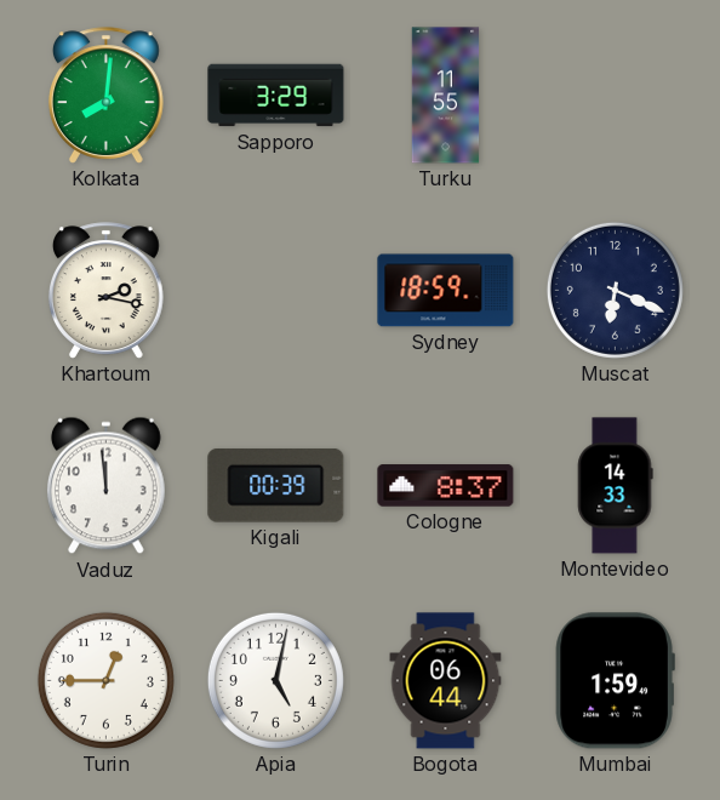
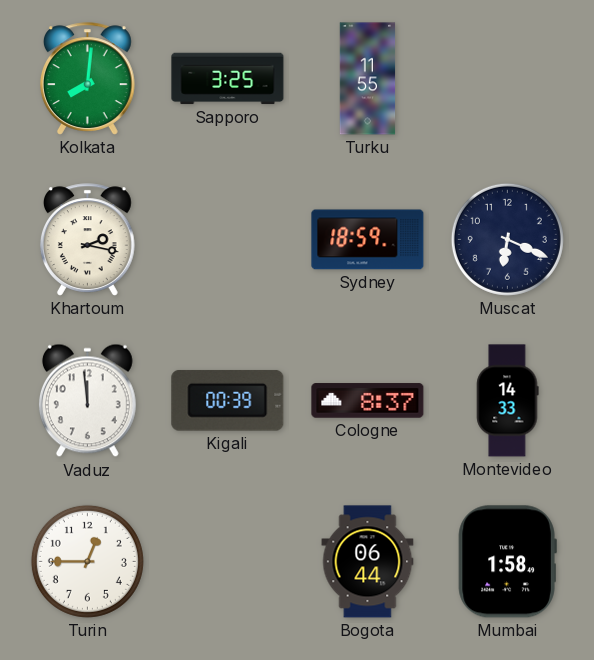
Sapporo: 3:29 -> 3:25
Apia: 5:02 -> none
Mumbai: 1:59 -> 1:58
